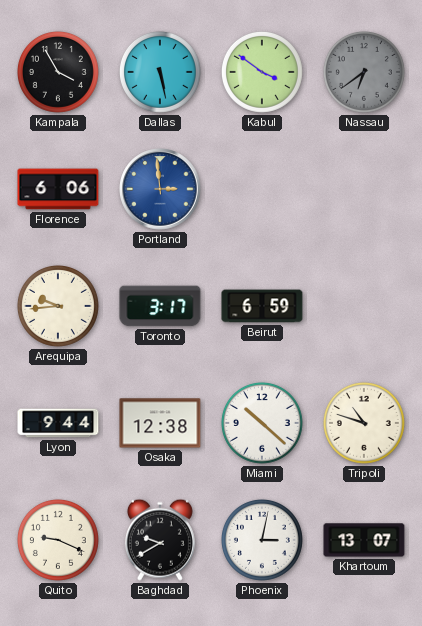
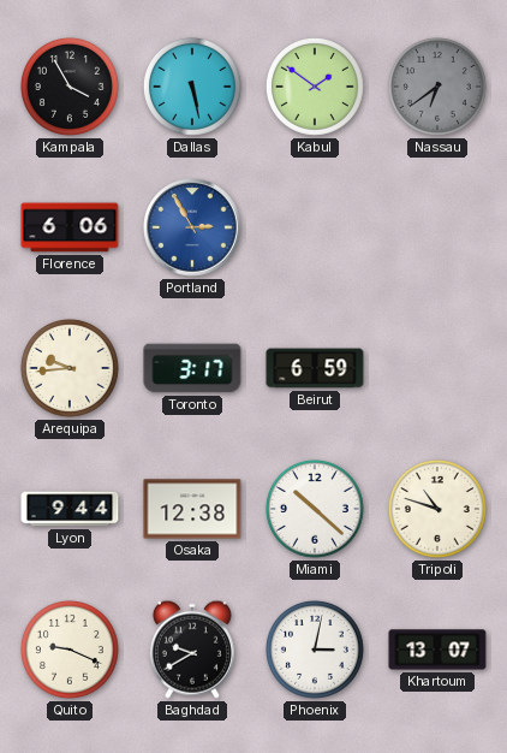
Kabul: 3:51 -> 1:51
Portland: 2:59 -> 2:55
